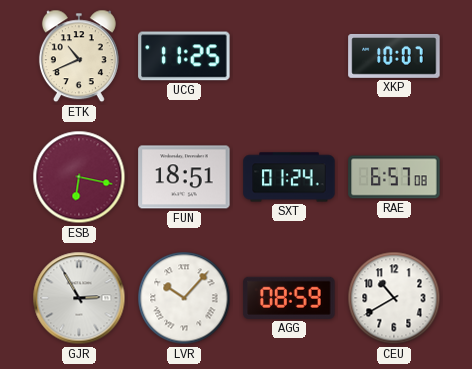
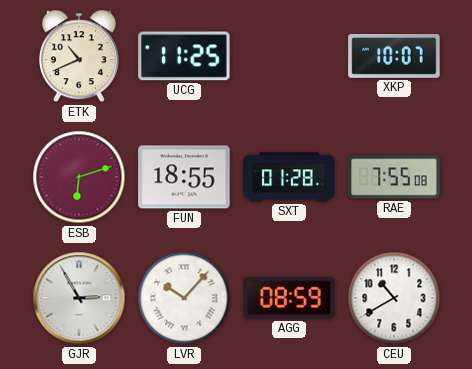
ESB: 6:17 -> 6:12
FUN: 18:51 -> 18:55
SXT: 01:24 -> 01:28
RAE: 6:57 -> 7:55
